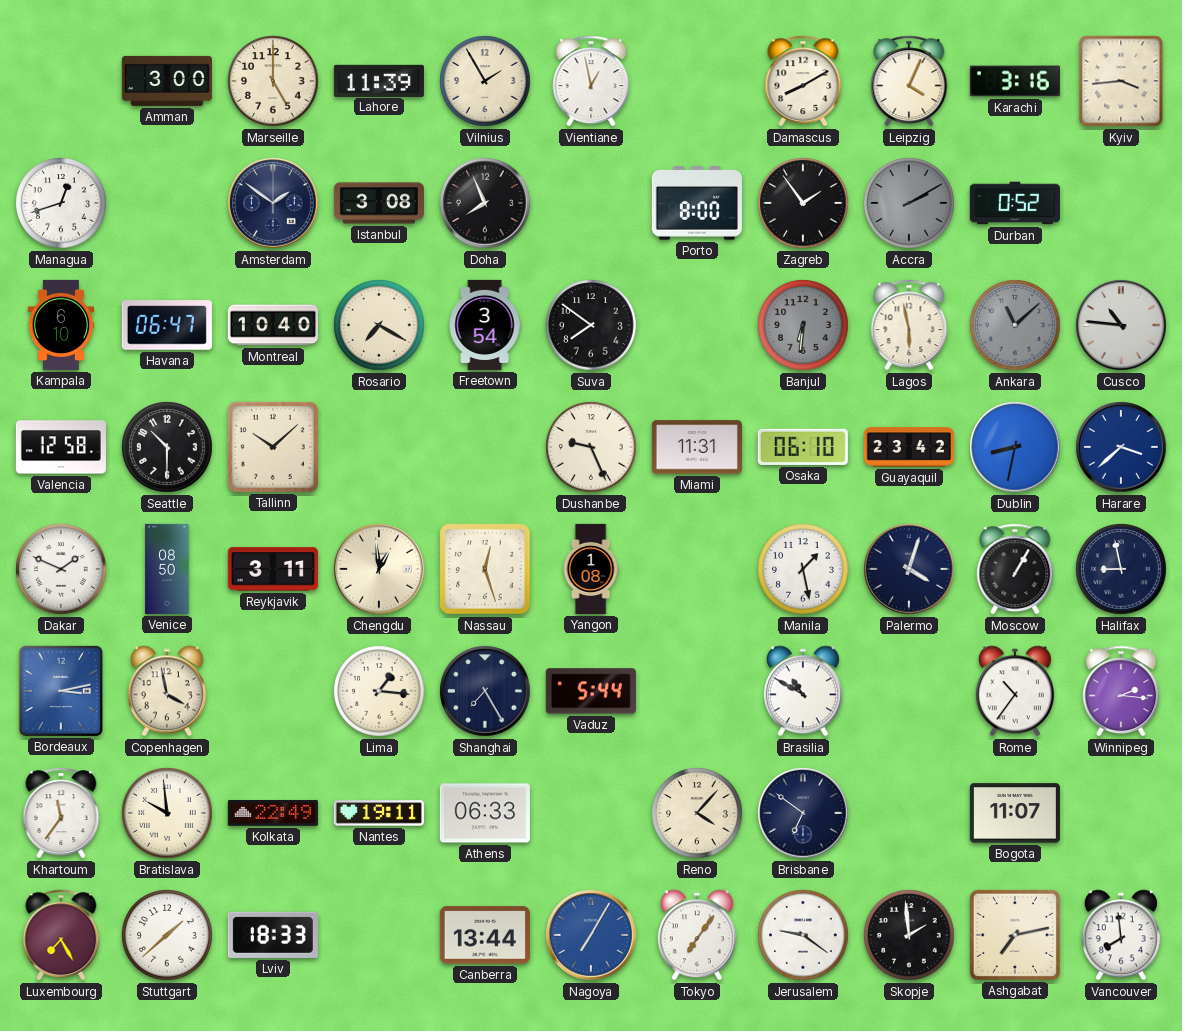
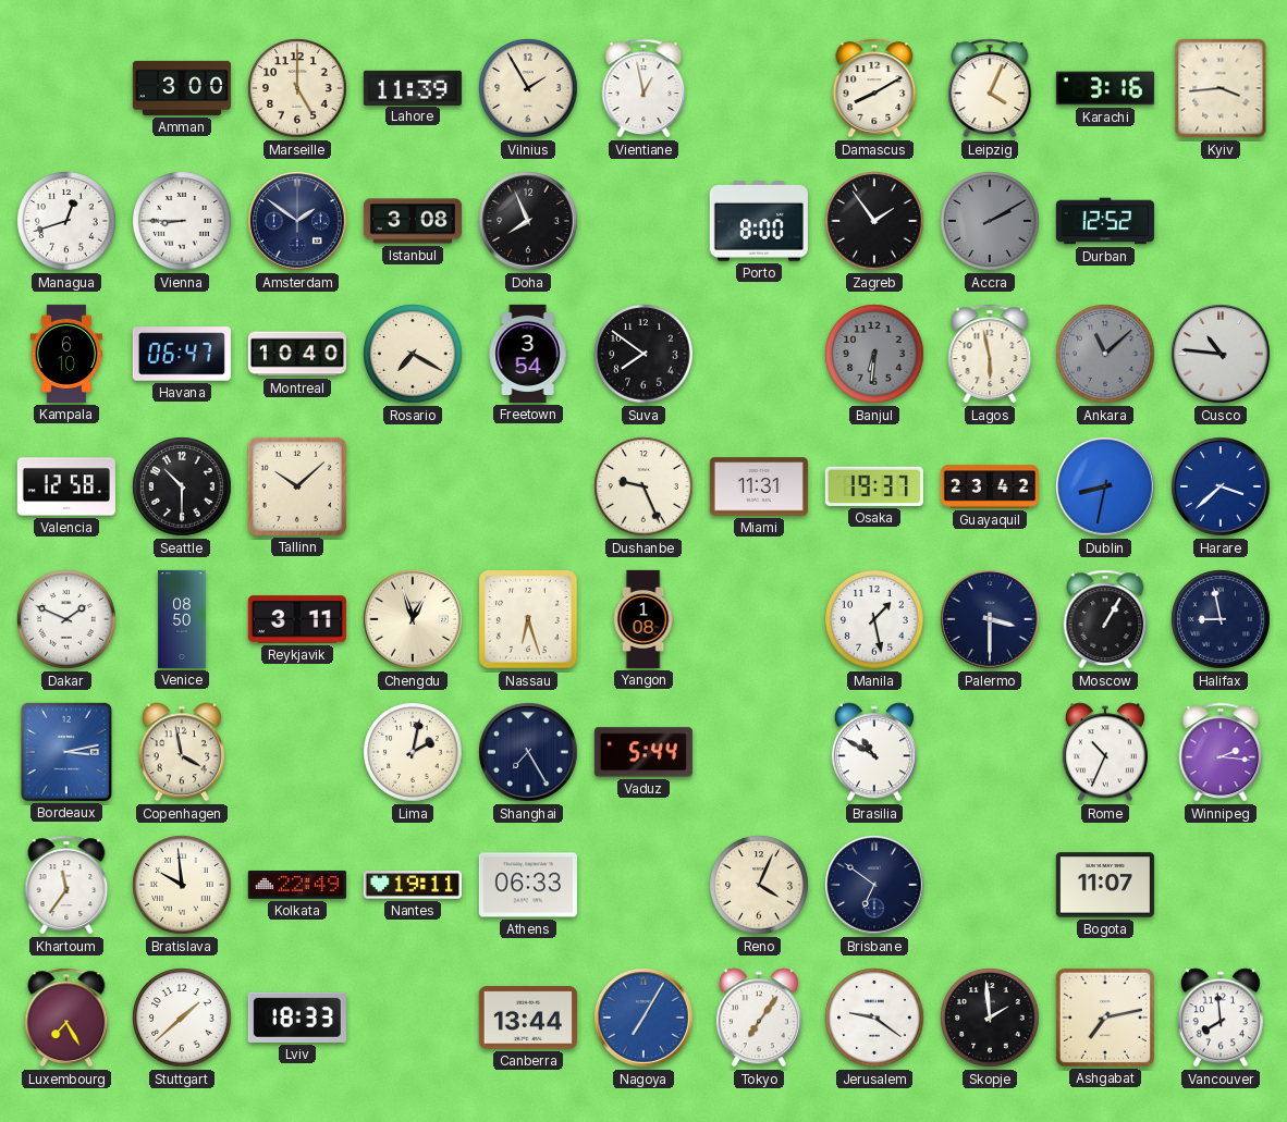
Vienna: none -> 8:45
Durban: 0:52 -> 12:52
Osaka: 06:10 -> 19:37
Chengdu: 12:59 -> 12:57
Nassau: 12:27 -> 6:27
Palermo: 4:03 -> 3:30
Lima: 1:16 -> 2:02
Rome: 10:36 -> 10:34
Reno: 4:07 -> 4:04
